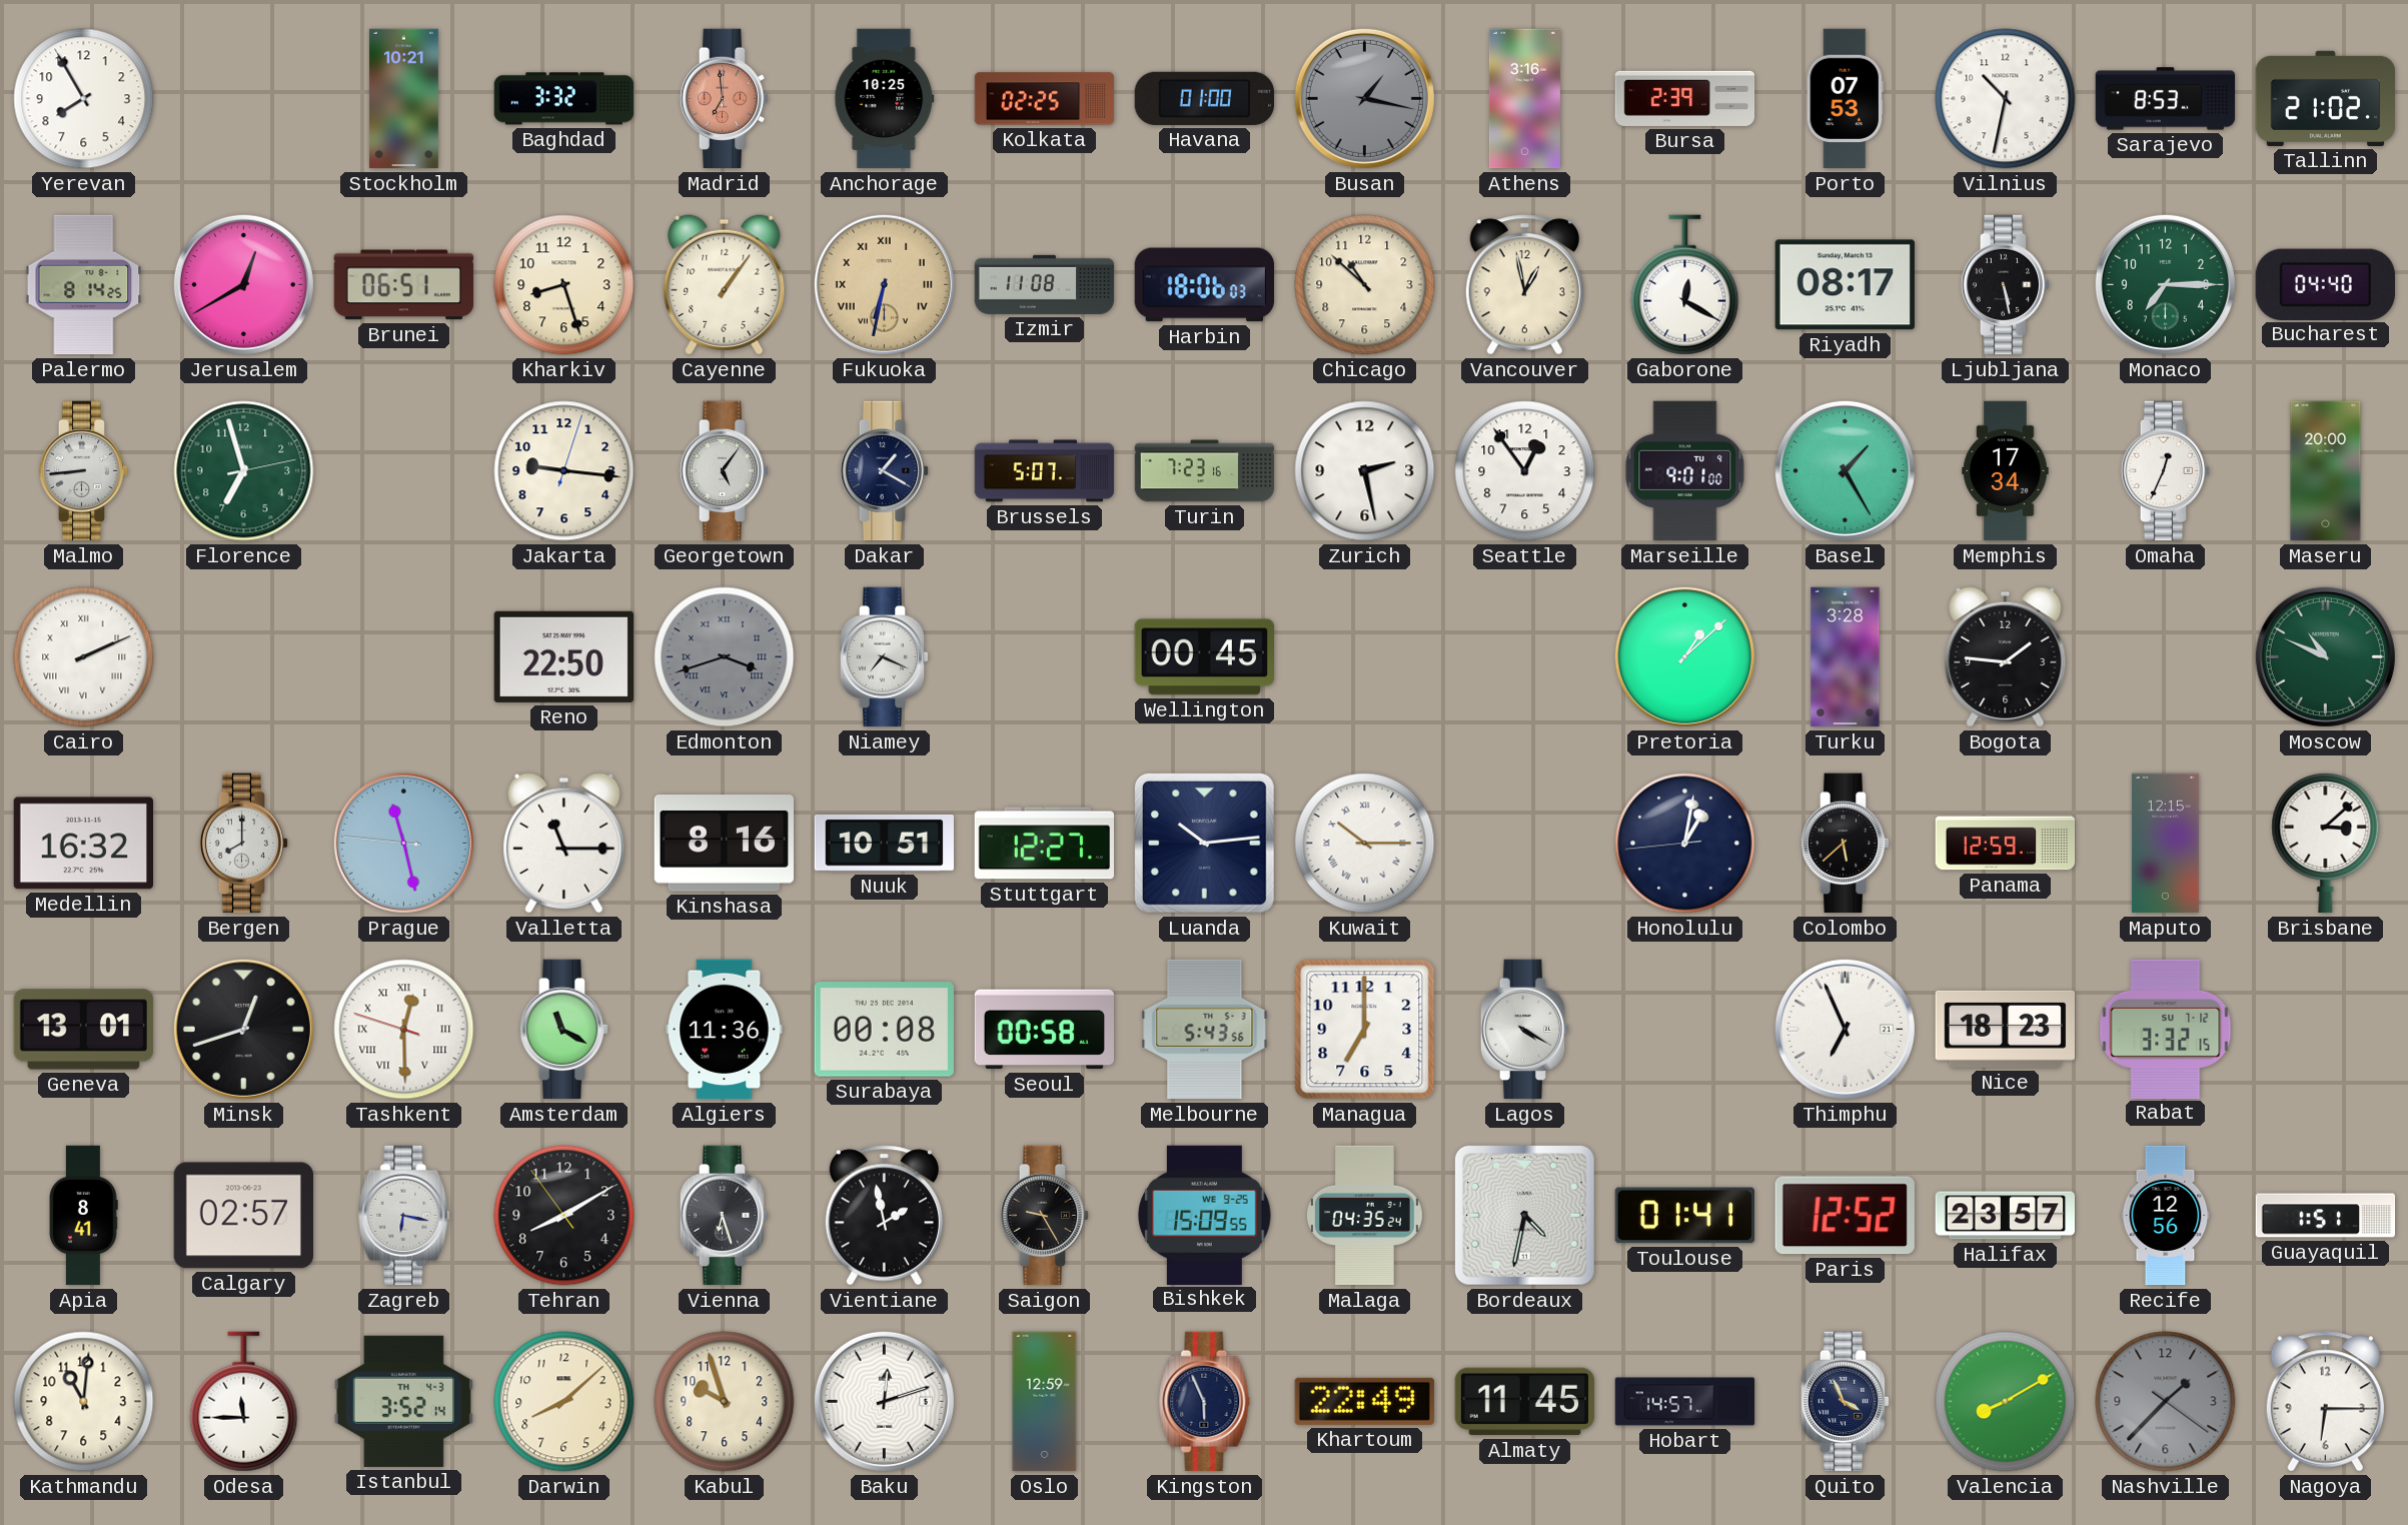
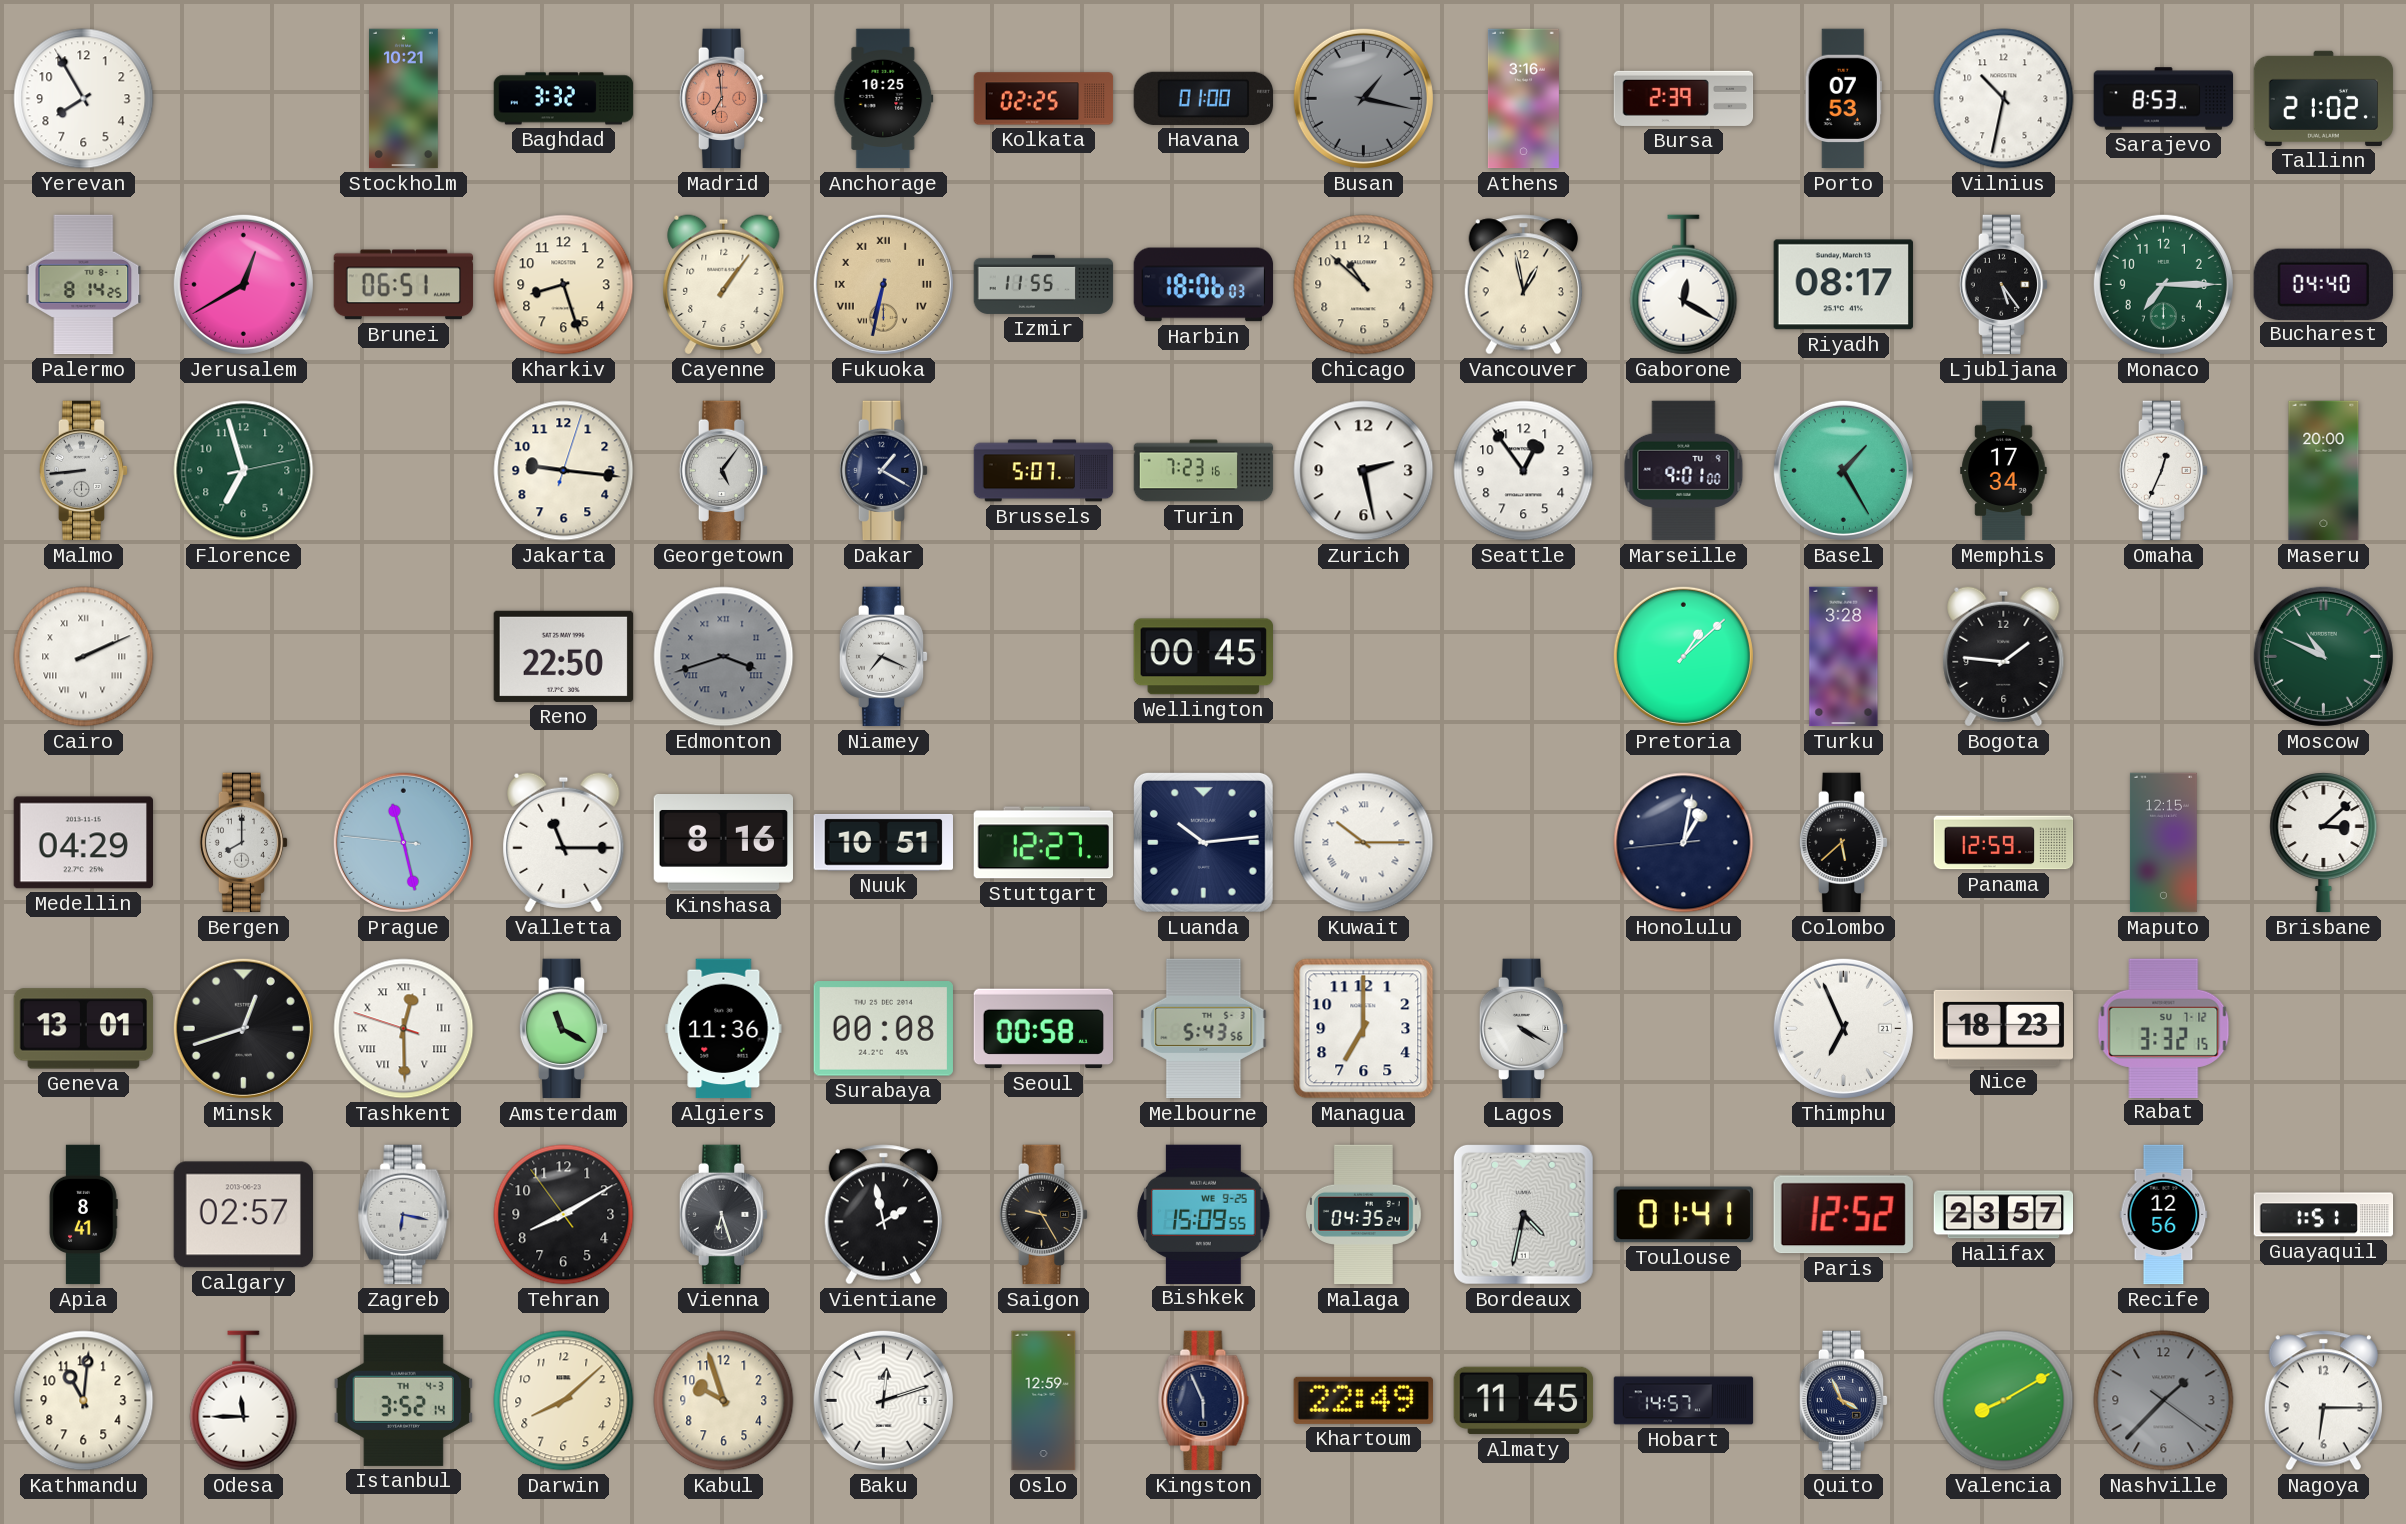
Izmir: 11:08 -> 11:55
Ljubljana: 5:28 -> 5:24
Medellin: 16:32 -> 04:29
